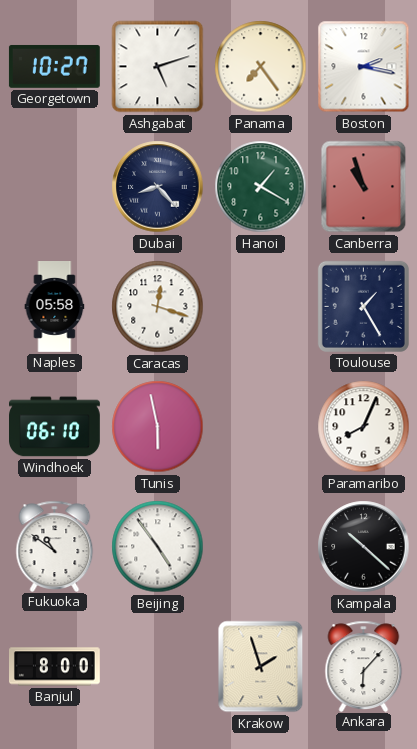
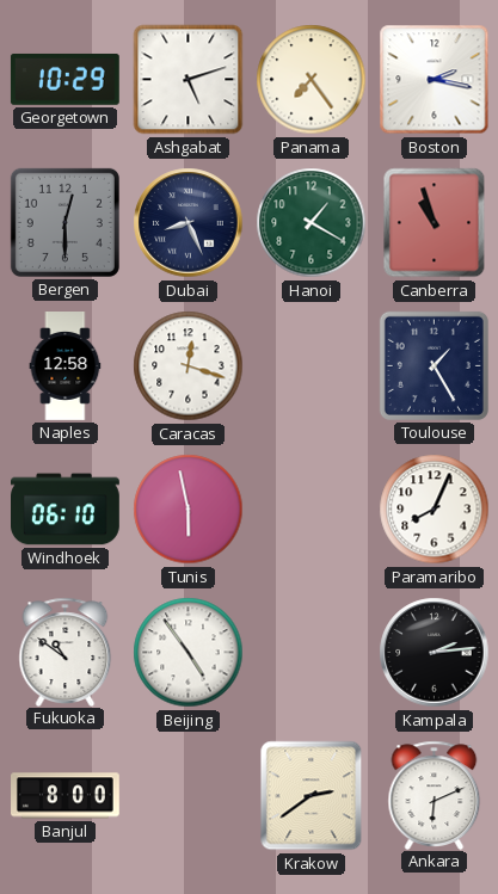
Georgetown: 10:27 -> 10:29
Bergen: none -> 12:30
Dubai: 8:23 -> 8:26
Naples: 05:58 -> 12:58
Kampala: 10:22 -> 2:14
Krakow: 1:57 -> 2:39
Ankara: 6:07 -> 6:11
